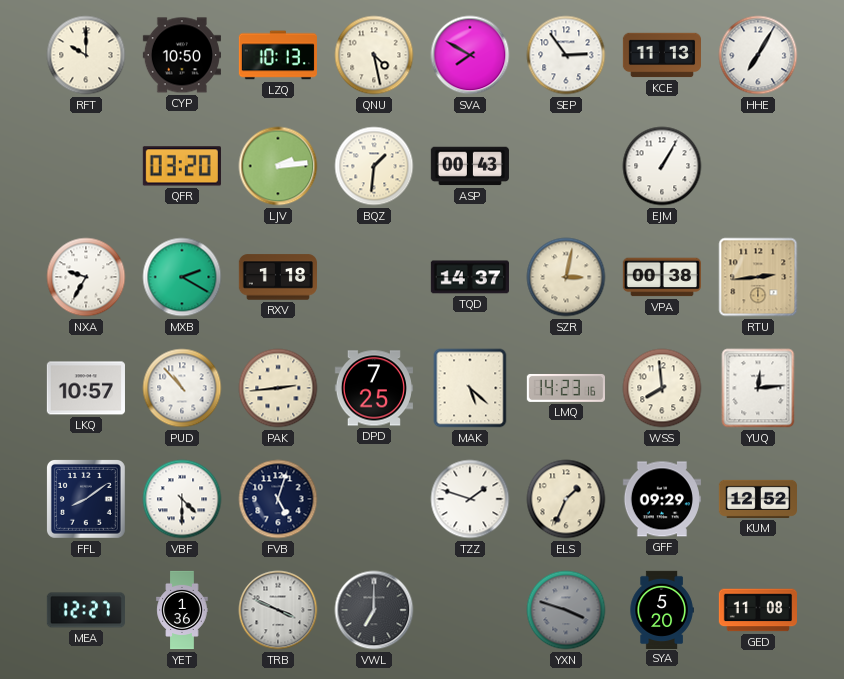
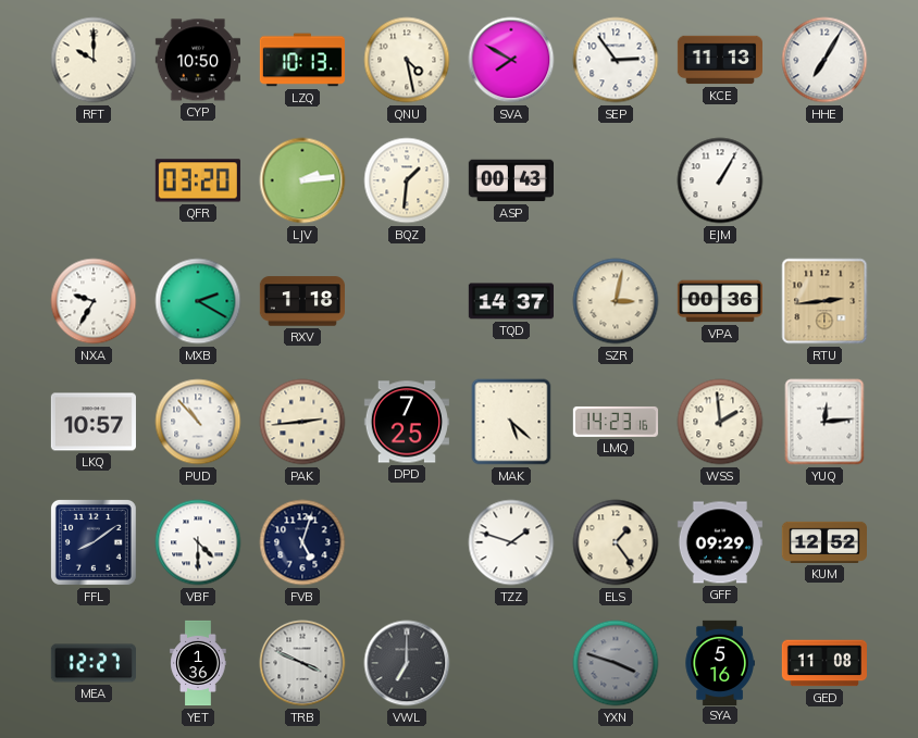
VPA: 00:38 -> 00:36
WSS: 7:59 -> 1:59
ELS: 1:34 -> 1:24
SYA: 5:20 -> 5:16
